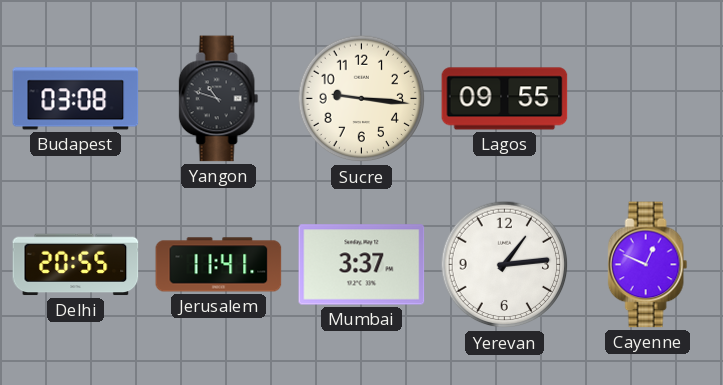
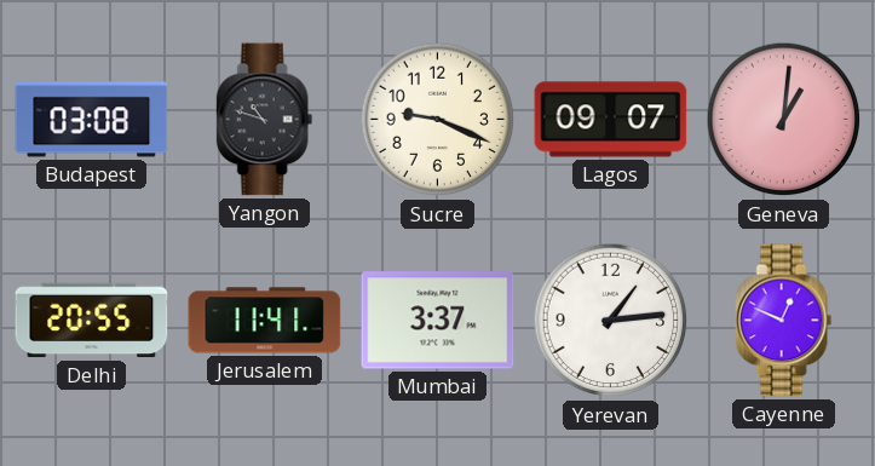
Sucre: 9:16 -> 9:19
Lagos: 09:55 -> 09:07
Geneva: none -> 1:01
